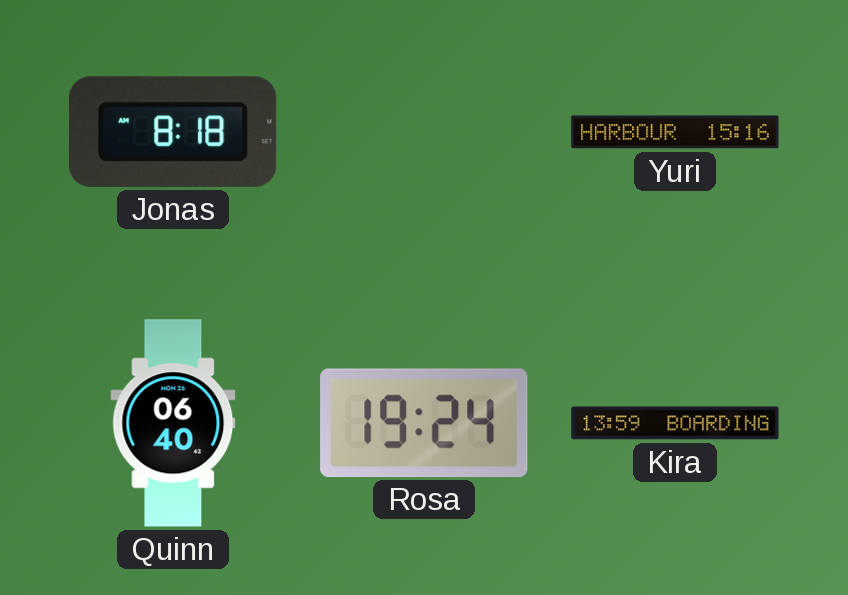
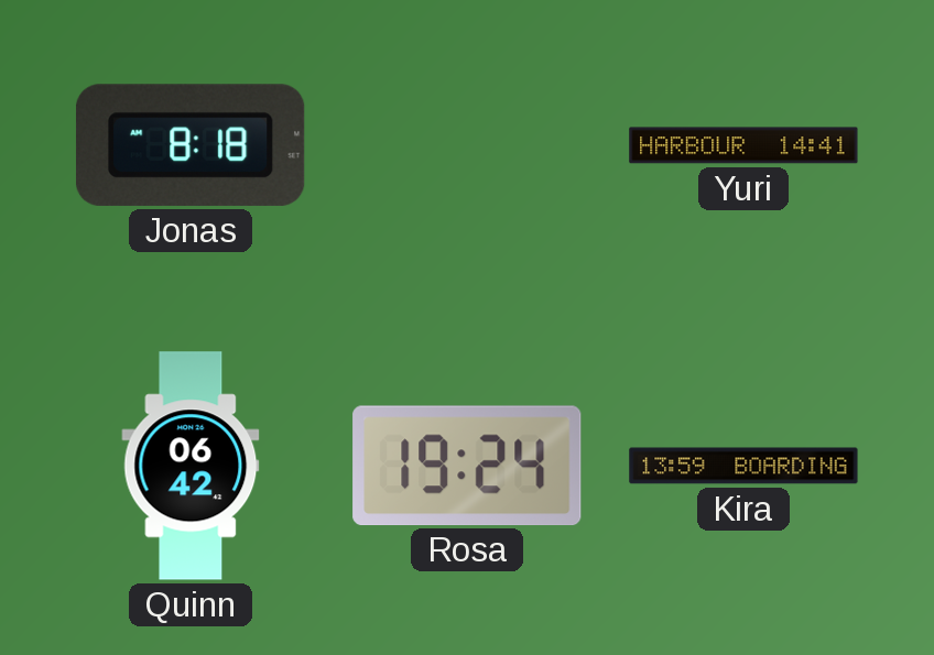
Yuri: 15:16 -> 14:41
Quinn: 06:40 -> 06:42
